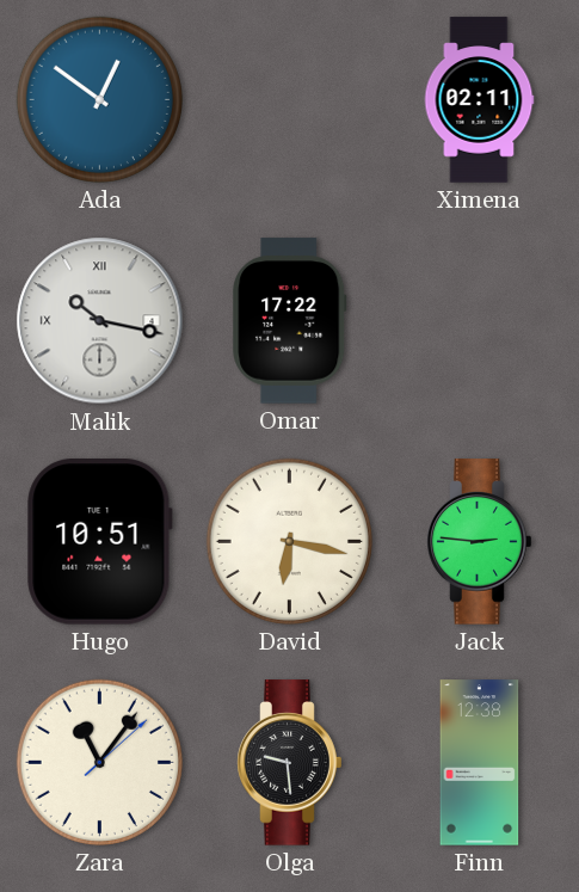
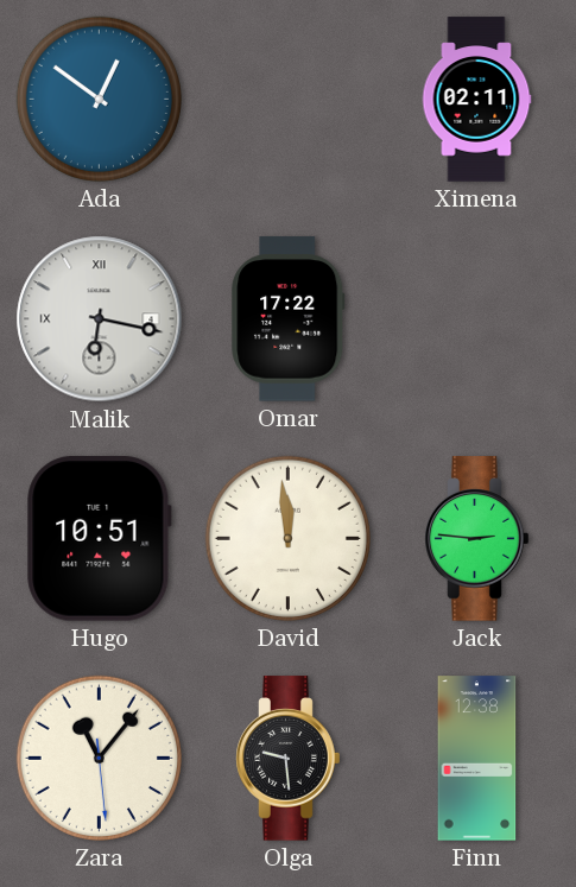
Malik: 10:17 -> 6:17
David: 6:17 -> 11:59
Zara: 11:06:08 -> 11:06:29
